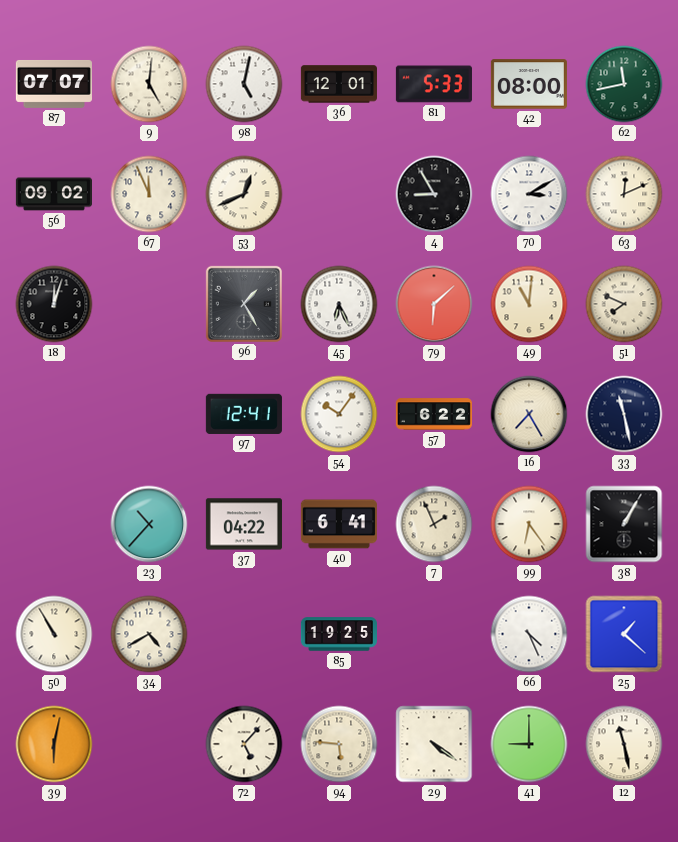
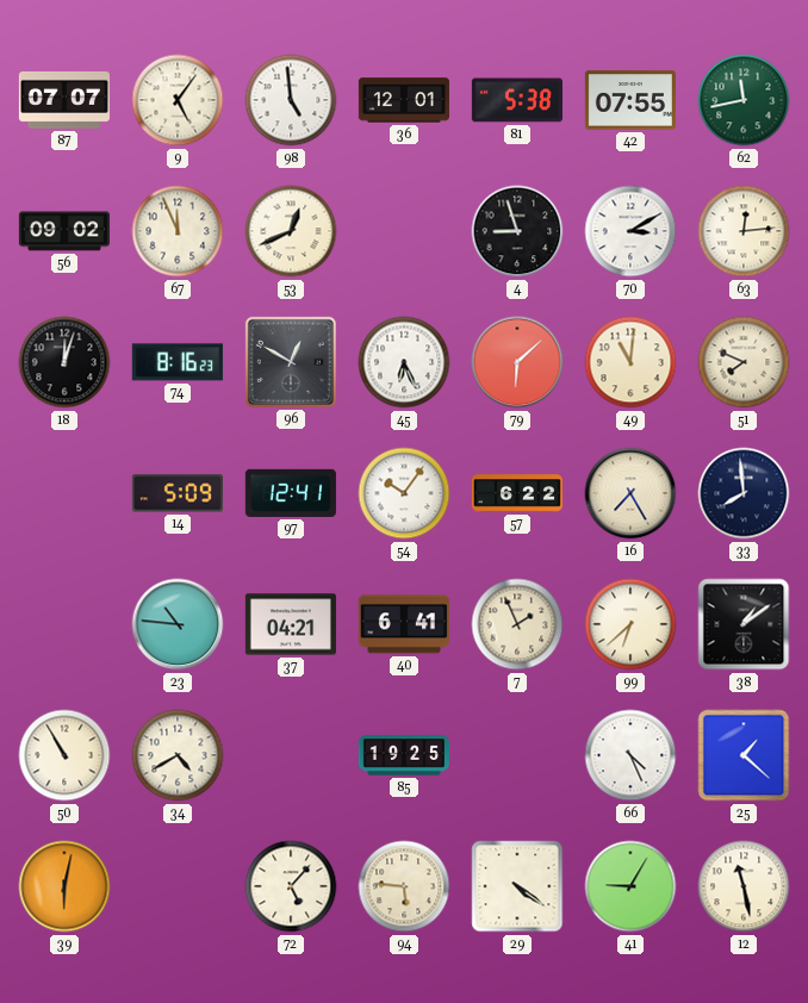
9: 5:01 -> 5:06
98: 5:02 -> 4:59
81: 5:33 -> 5:38
42: 08:00 -> 07:55
4: 8:55 -> 8:57
63: 12:11 -> 12:14
74: none -> 8:16
96: 1:25 -> 12:50
14: none -> 5:09
33: 11:28 -> 7:59
23: 10:37 -> 10:46
37: 04:22 -> 04:21
99: 6:24 -> 6:38
38: 1:05 -> 1:09
41: 9:00 -> 9:05
